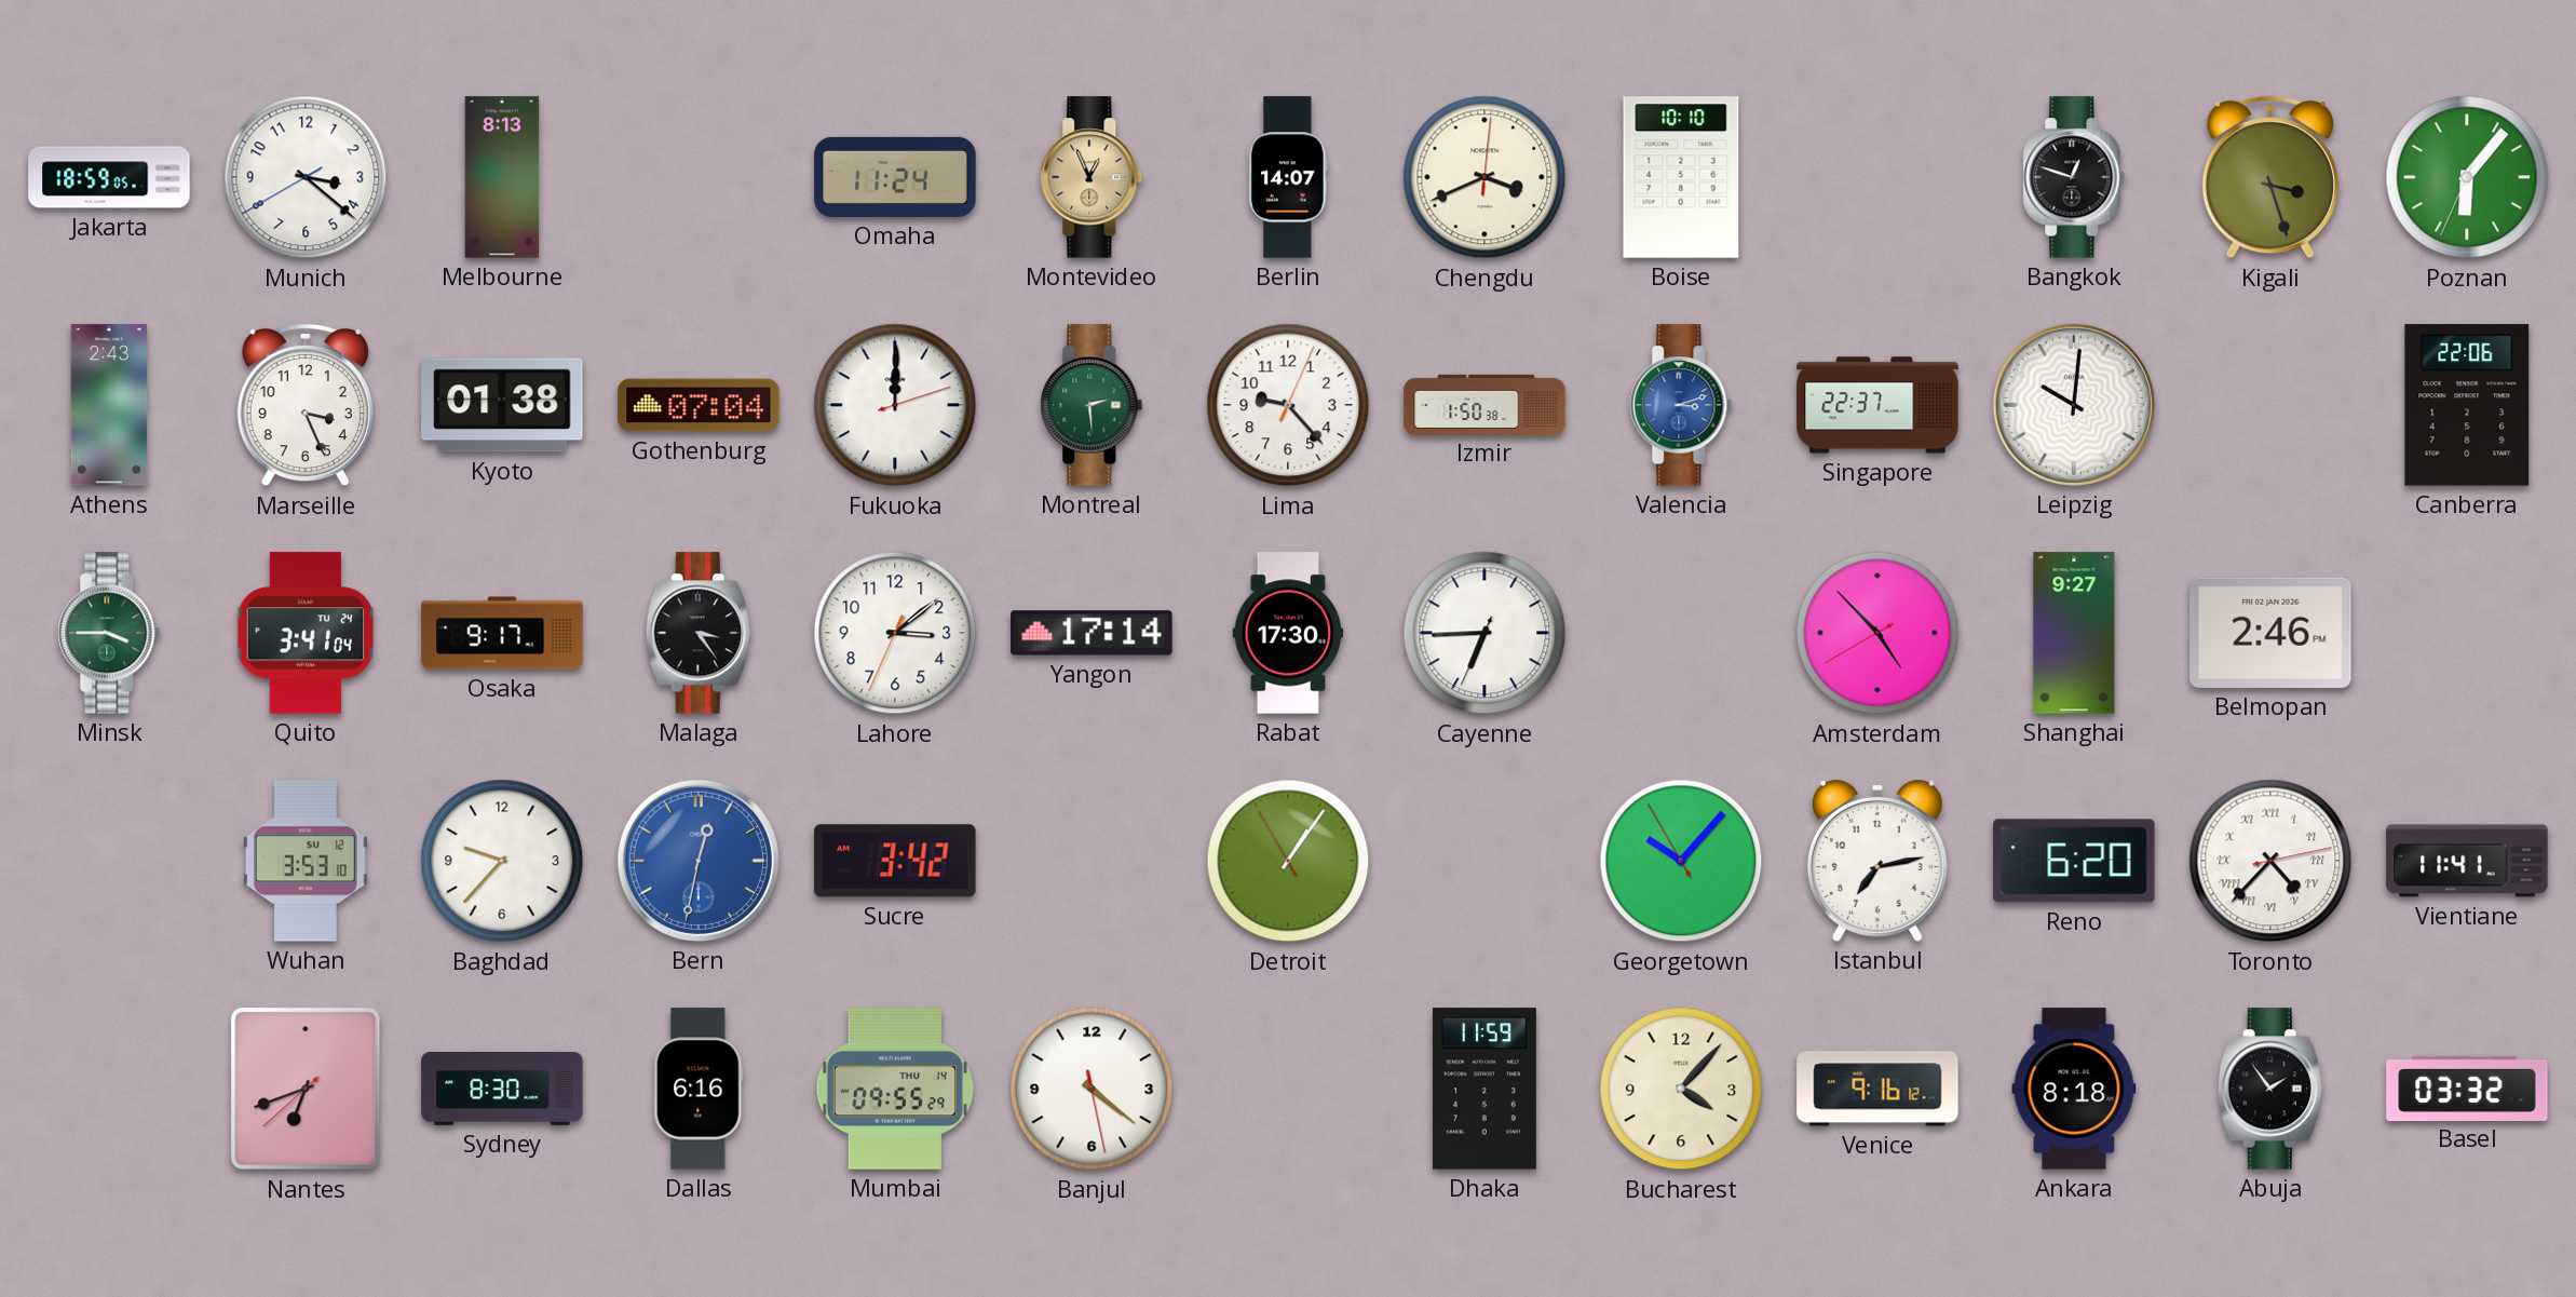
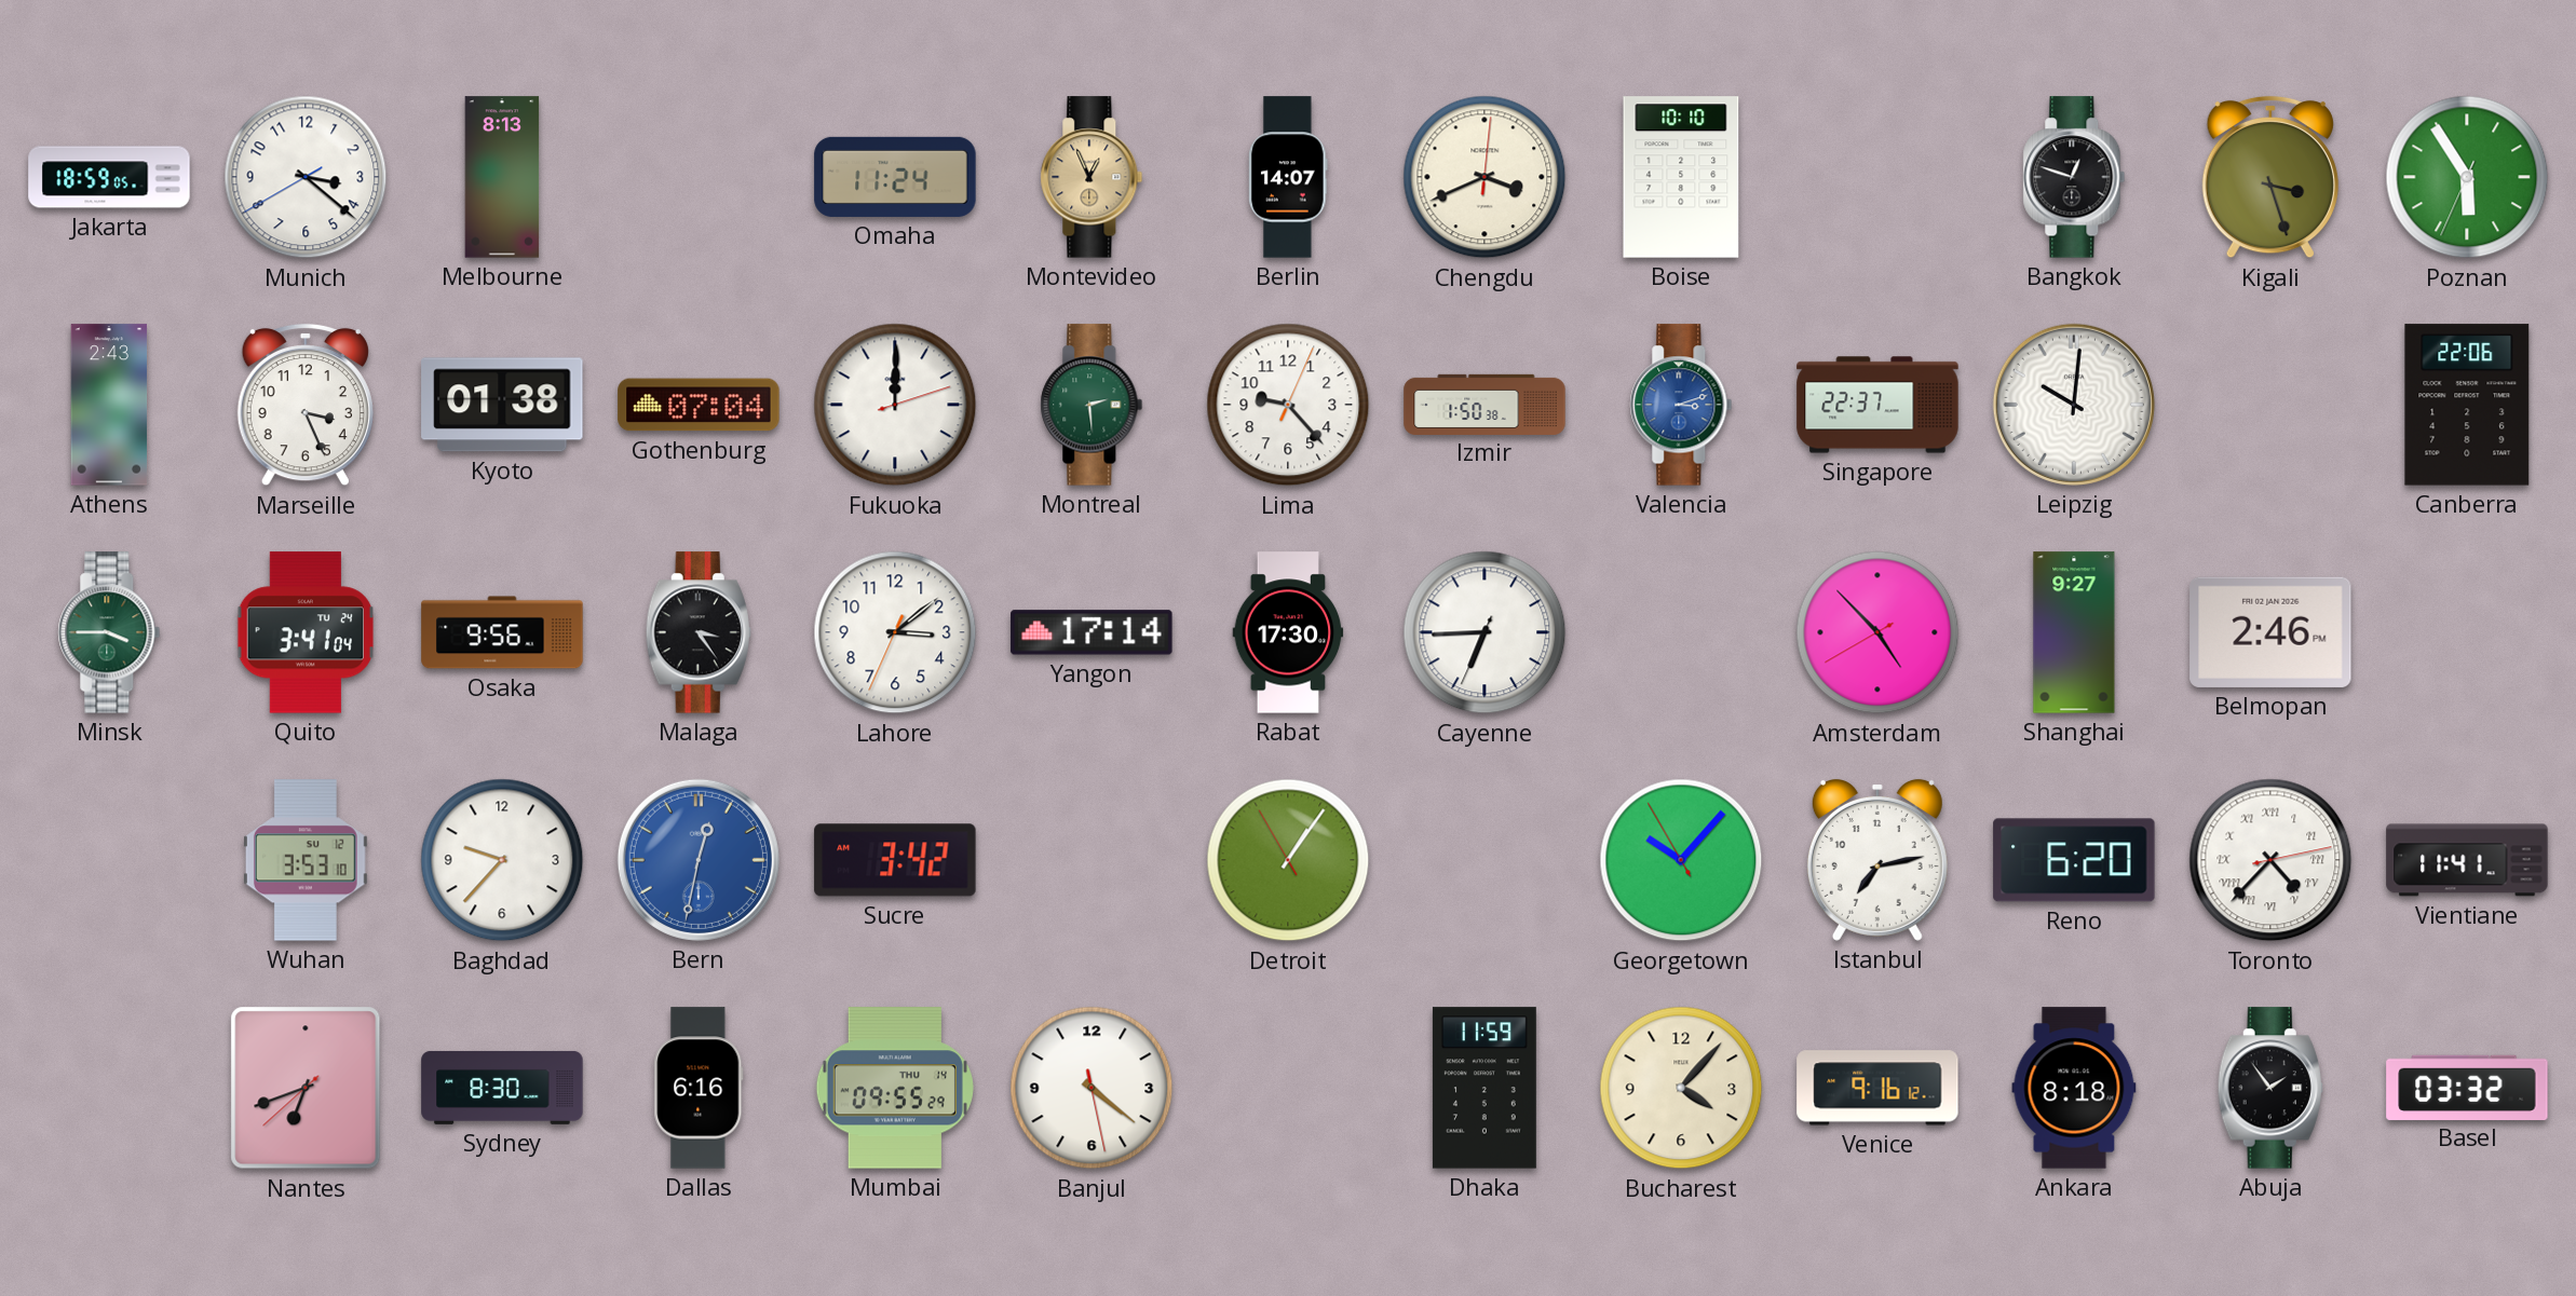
Poznan: 6:06 -> 5:54
Osaka: 9:17 -> 9:56
